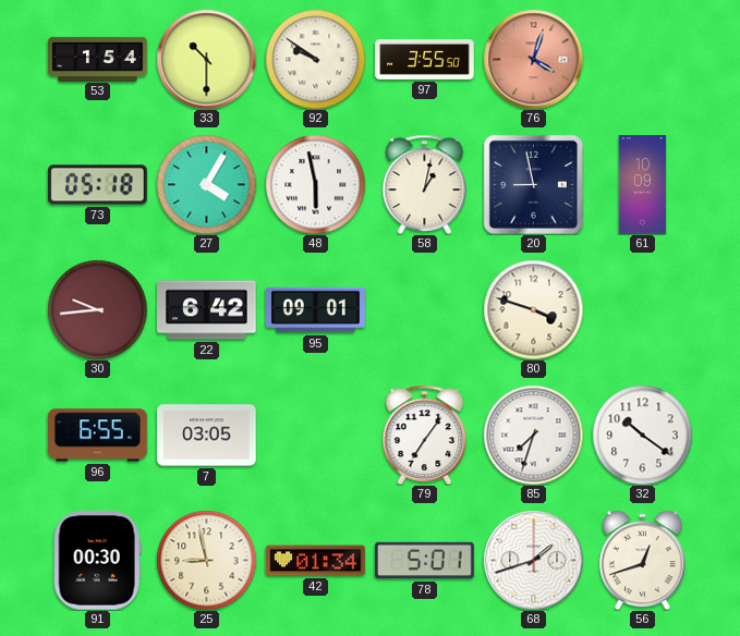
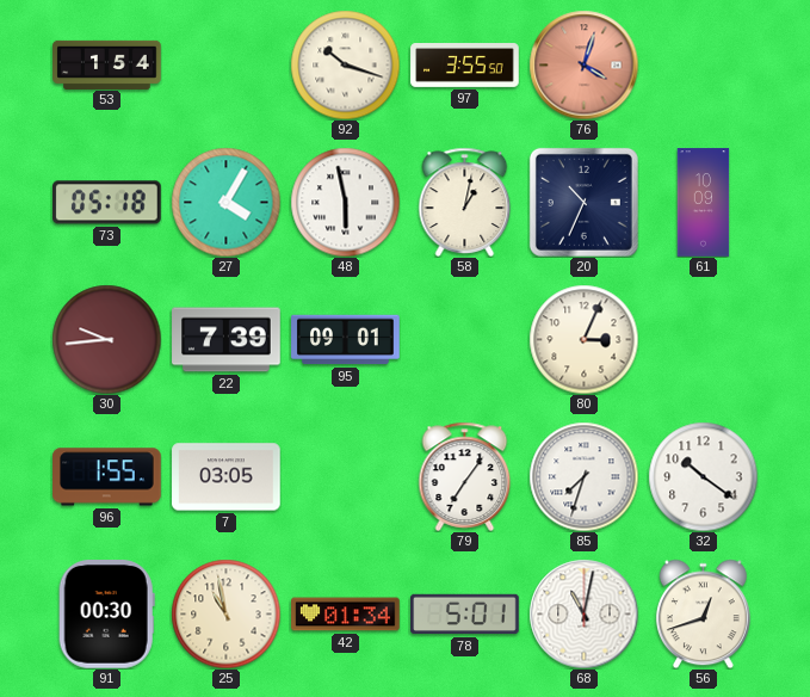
33: 10:30 -> none
92: 9:51 -> 10:18
20: 8:58 -> 10:34
22: 6:42 -> 7:39
80: 3:48 -> 3:04
96: 6:55 -> 1:55
25: 8:58 -> 10:58
68: 1:42 -> 11:02
